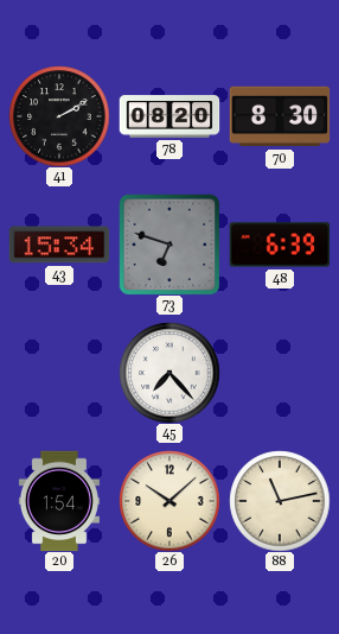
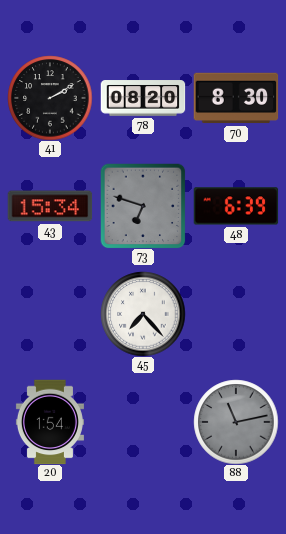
26: 10:08 -> none
88 dial: cream -> grey
